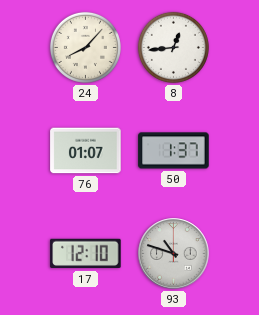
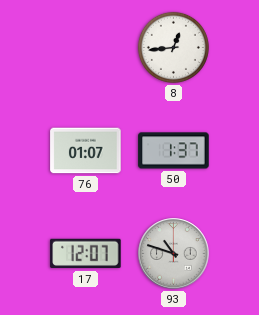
24: 8:07 -> none
17: 12:10 -> 12:07
